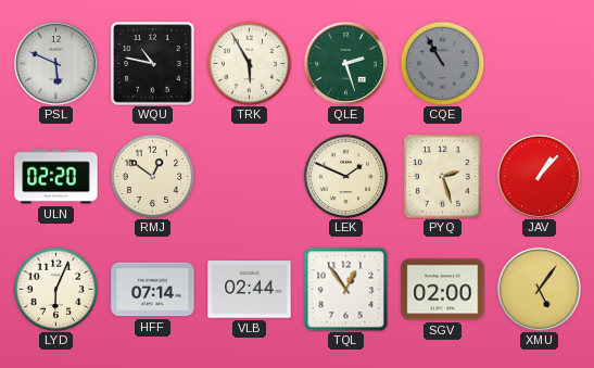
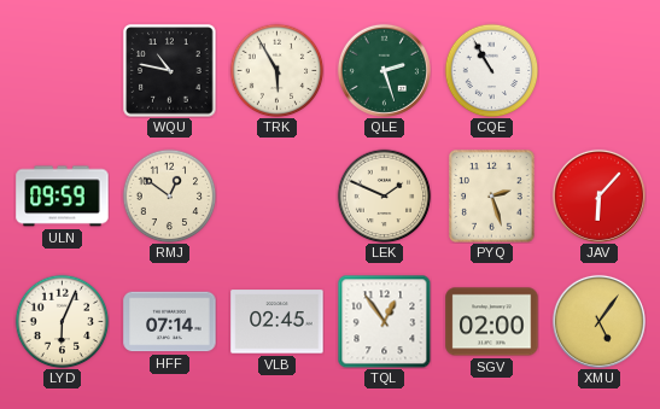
PSL: 5:49 -> none
CQE dial: grey -> white
ULN: 02:20 -> 09:59
JAV: 1:07 -> 6:07
VLB: 02:44 -> 02:45
